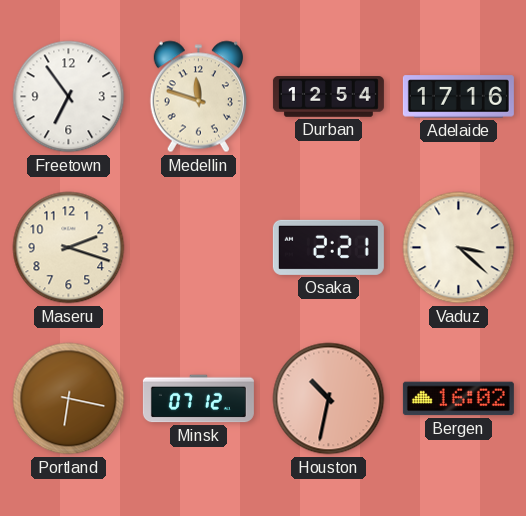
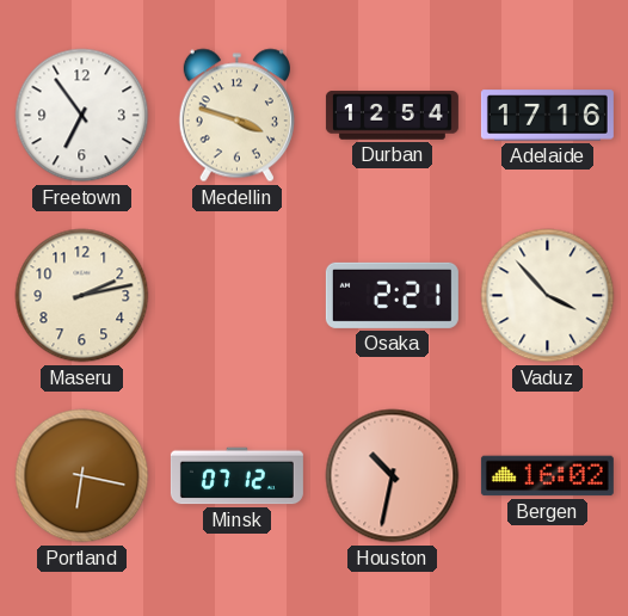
Medellin: 11:48 -> 3:48
Maseru: 2:18 -> 2:13
Vaduz: 3:22 -> 3:53
